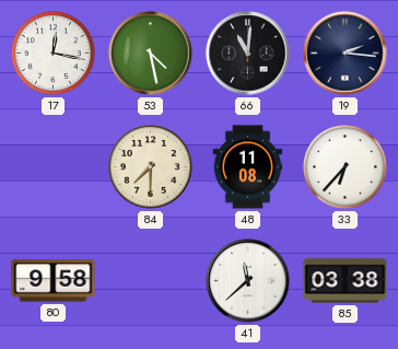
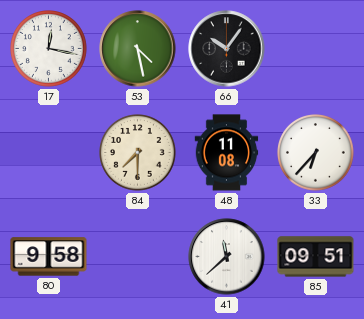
66: 11:01 -> 10:06
19: 2:16 -> none
85: 03:38 -> 09:51
